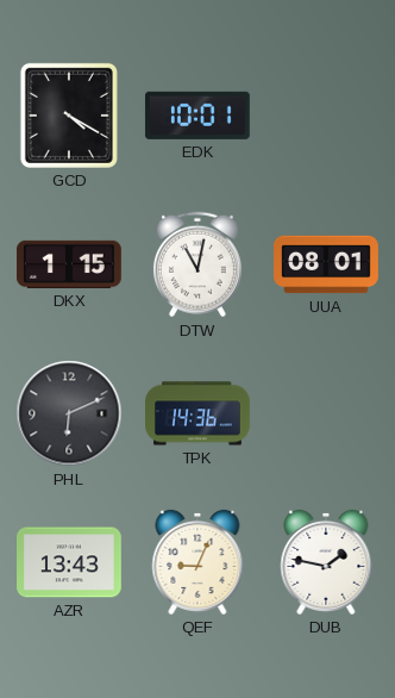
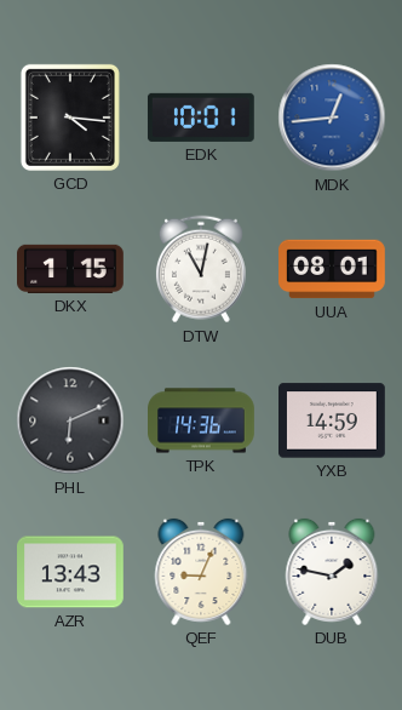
GCD: 4:20 -> 4:16
MDK: none -> 12:44
YXB: none -> 14:59
